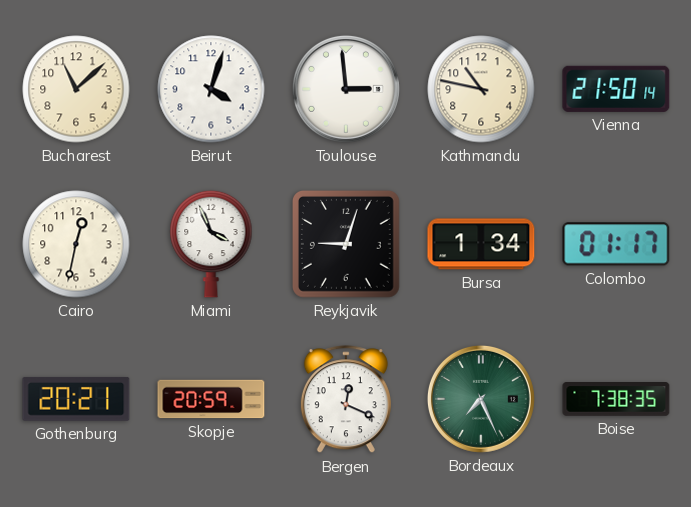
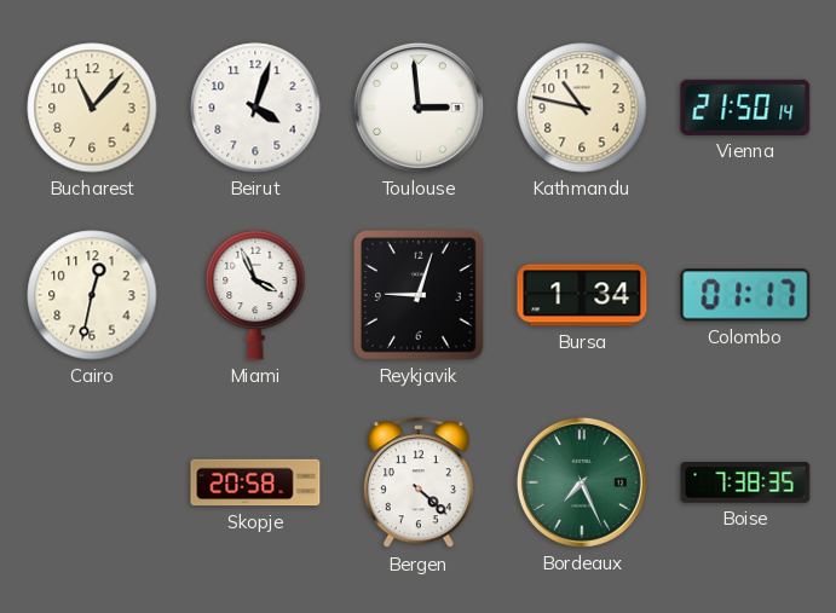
Bucharest: 11:08 -> 11:07
Gothenburg: 20:21 -> none
Skopje: 20:59 -> 20:58
Bergen: 12:19 -> 4:22
